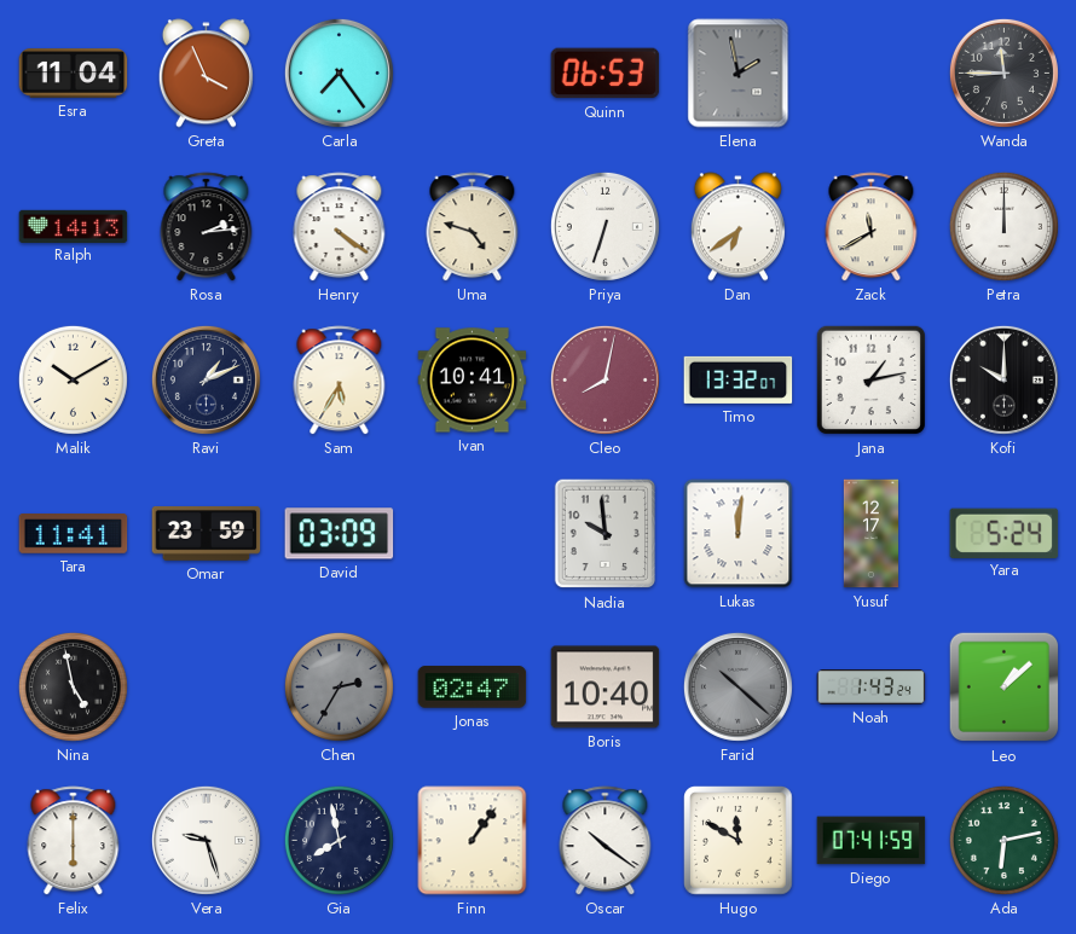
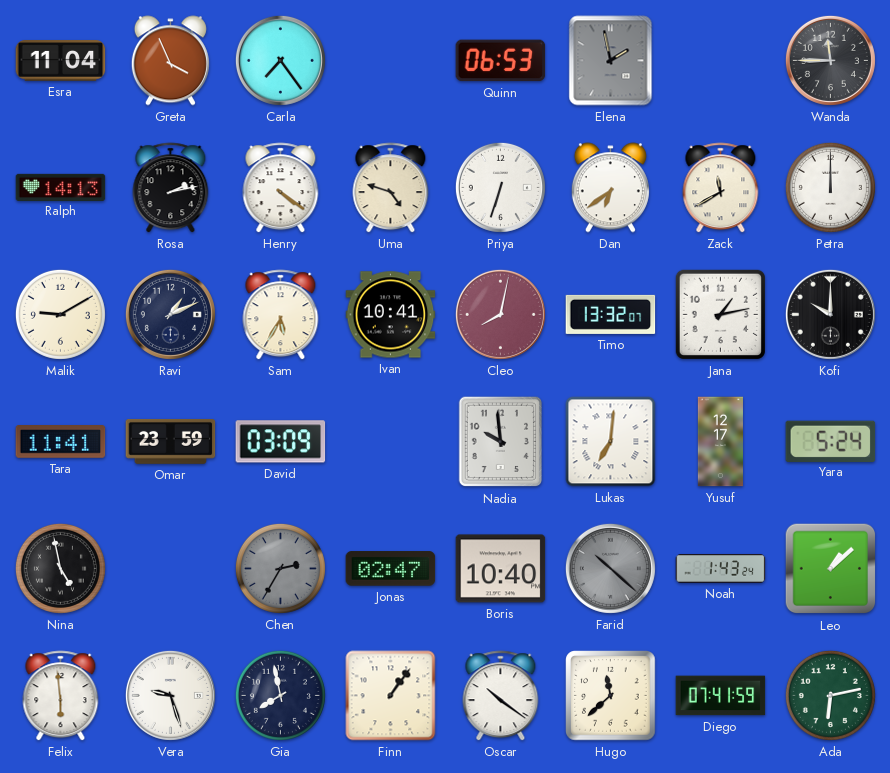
Rosa: 2:14 -> 2:13
Malik: 10:10 -> 9:10
Lukas: 12:01 -> 7:01
Felix: 6:00 -> 5:59
Hugo: 11:50 -> 11:38
